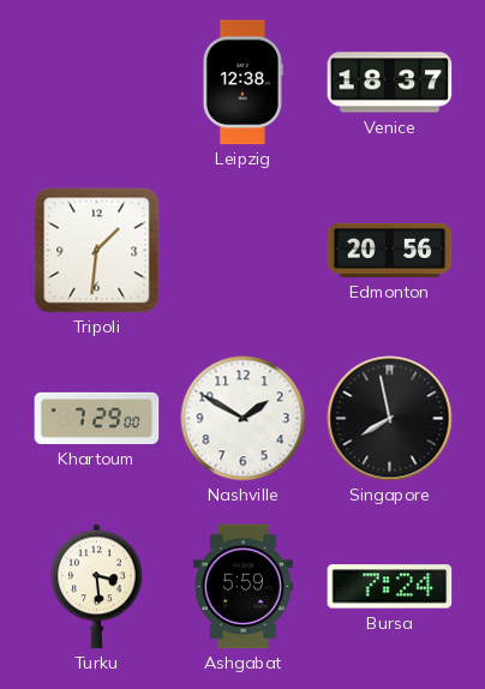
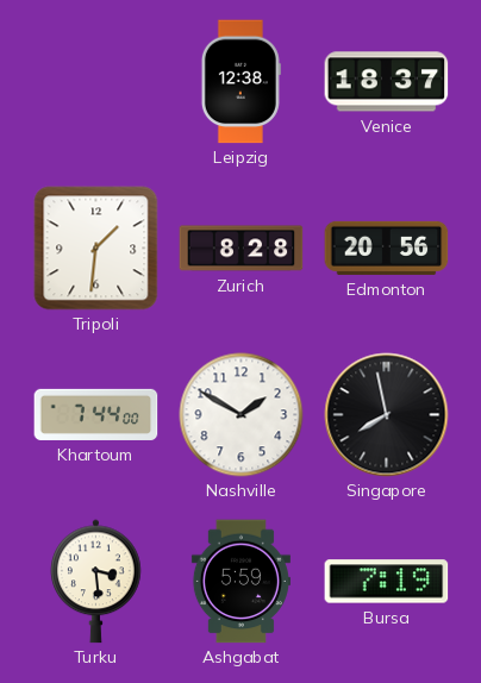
Zurich: none -> 8:28
Khartoum: 7:29 -> 7:44
Bursa: 7:24 -> 7:19
